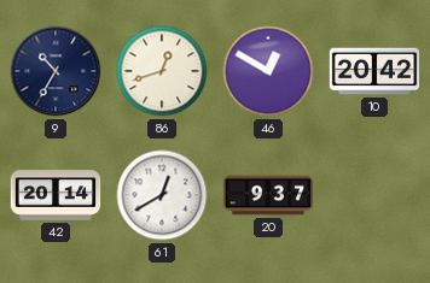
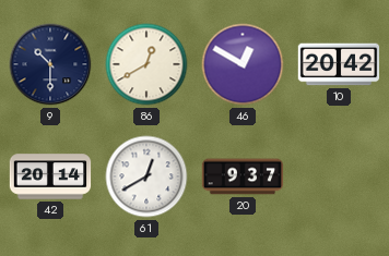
9: 10:35 -> 10:30
86: 12:42 -> 12:40
